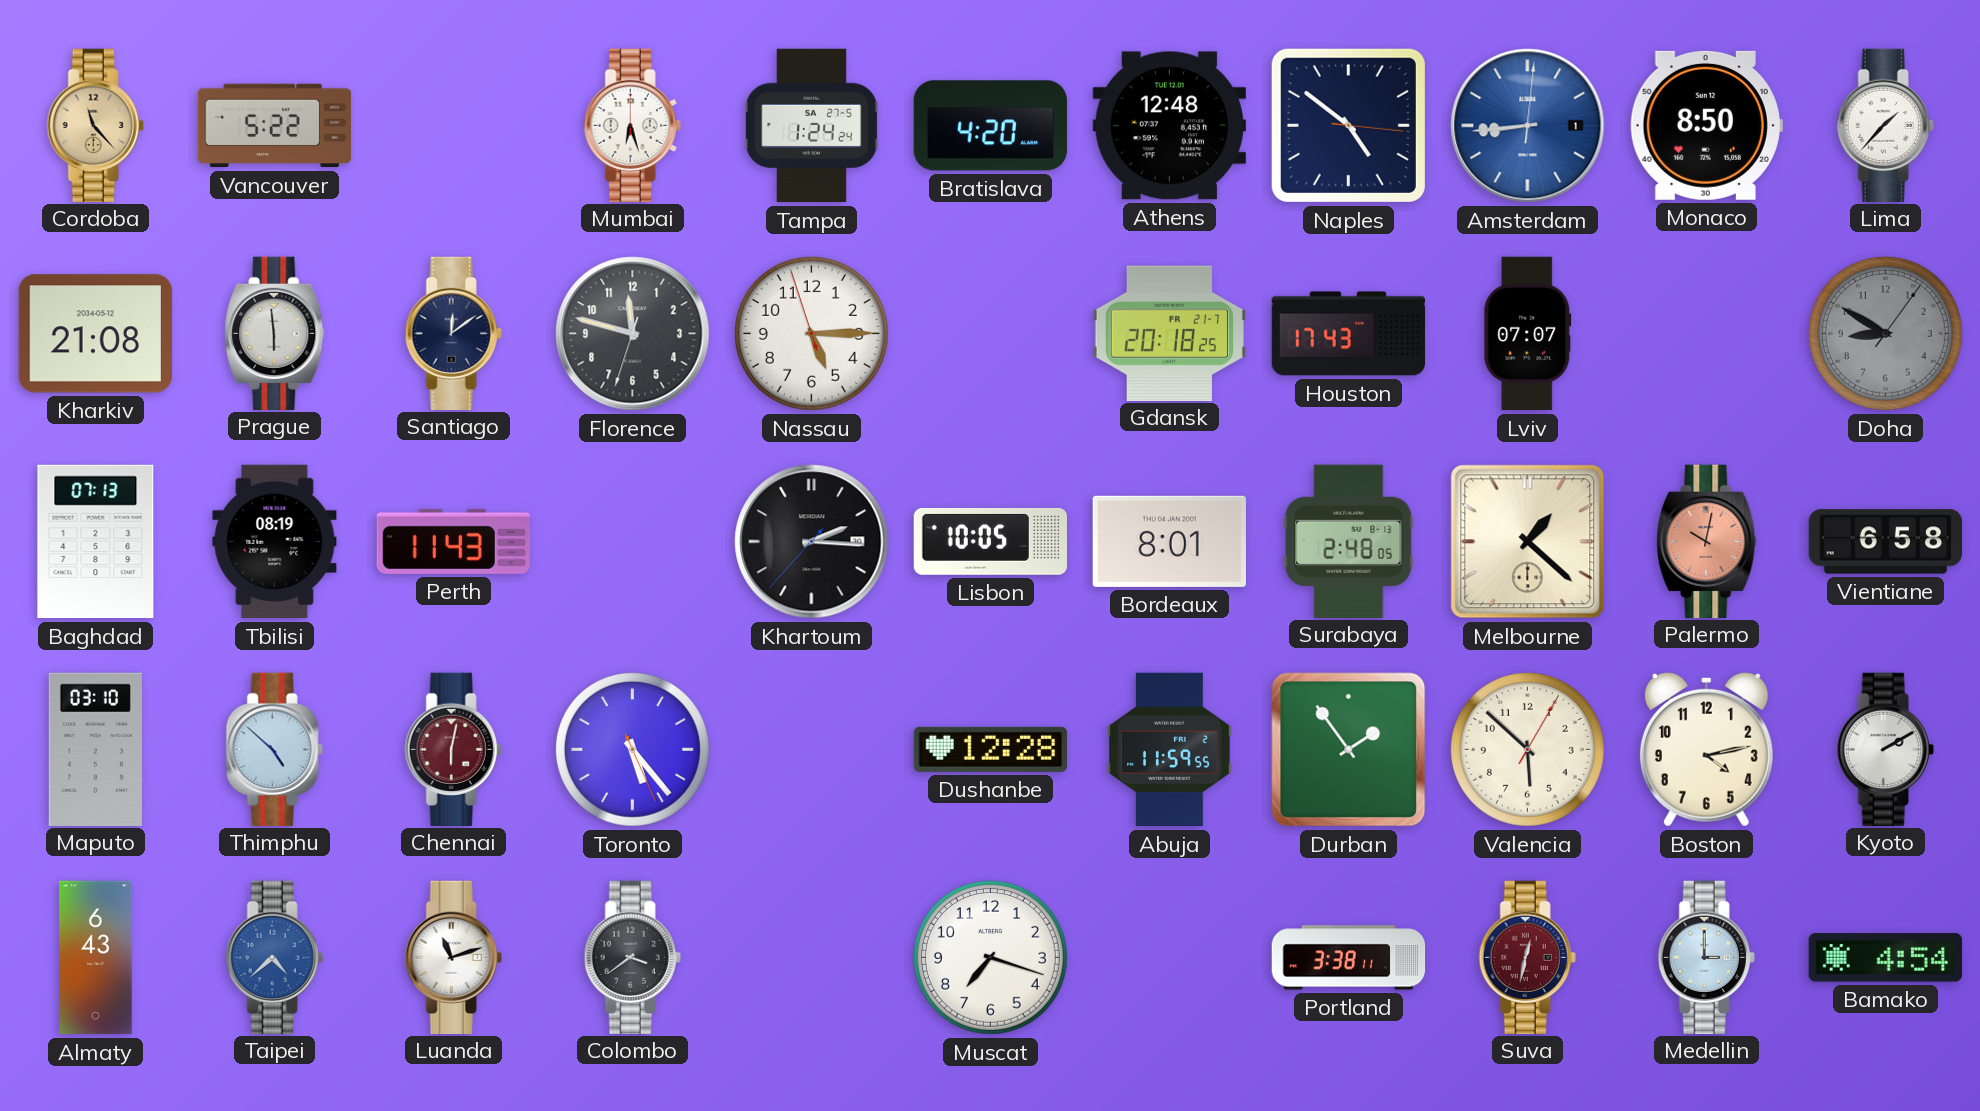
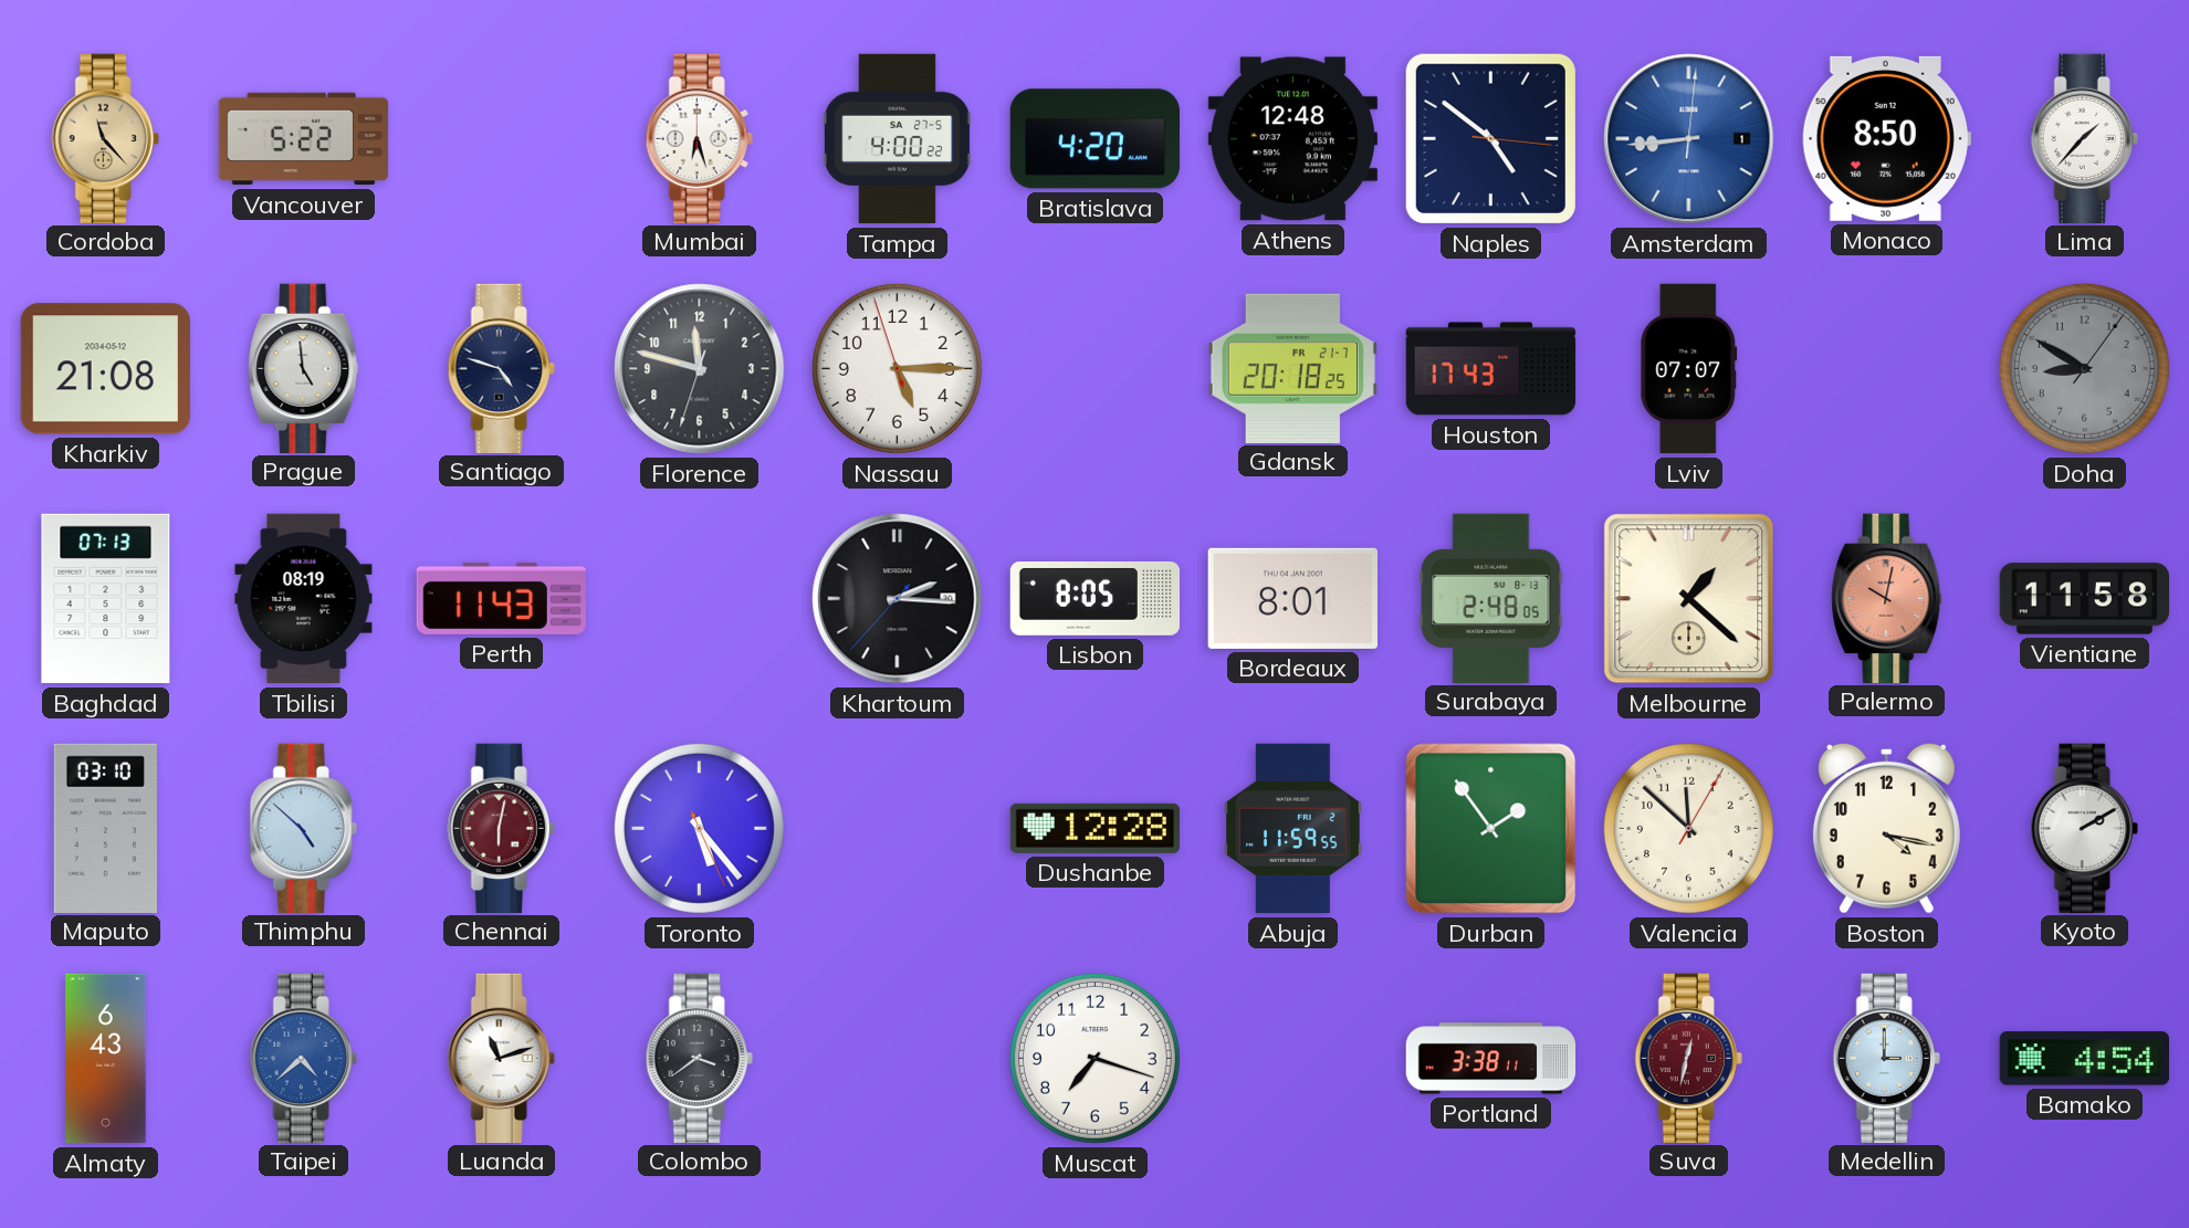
Tampa: 1:24 -> 4:00
Prague: 5:59 -> 4:59
Santiago: 12:09 -> 4:48
Lisbon: 10:05 -> 8:05
Vientiane: 6:58 -> 11:58
Valencia: 5:52 -> 11:52
Boston: 4:13 -> 4:17
